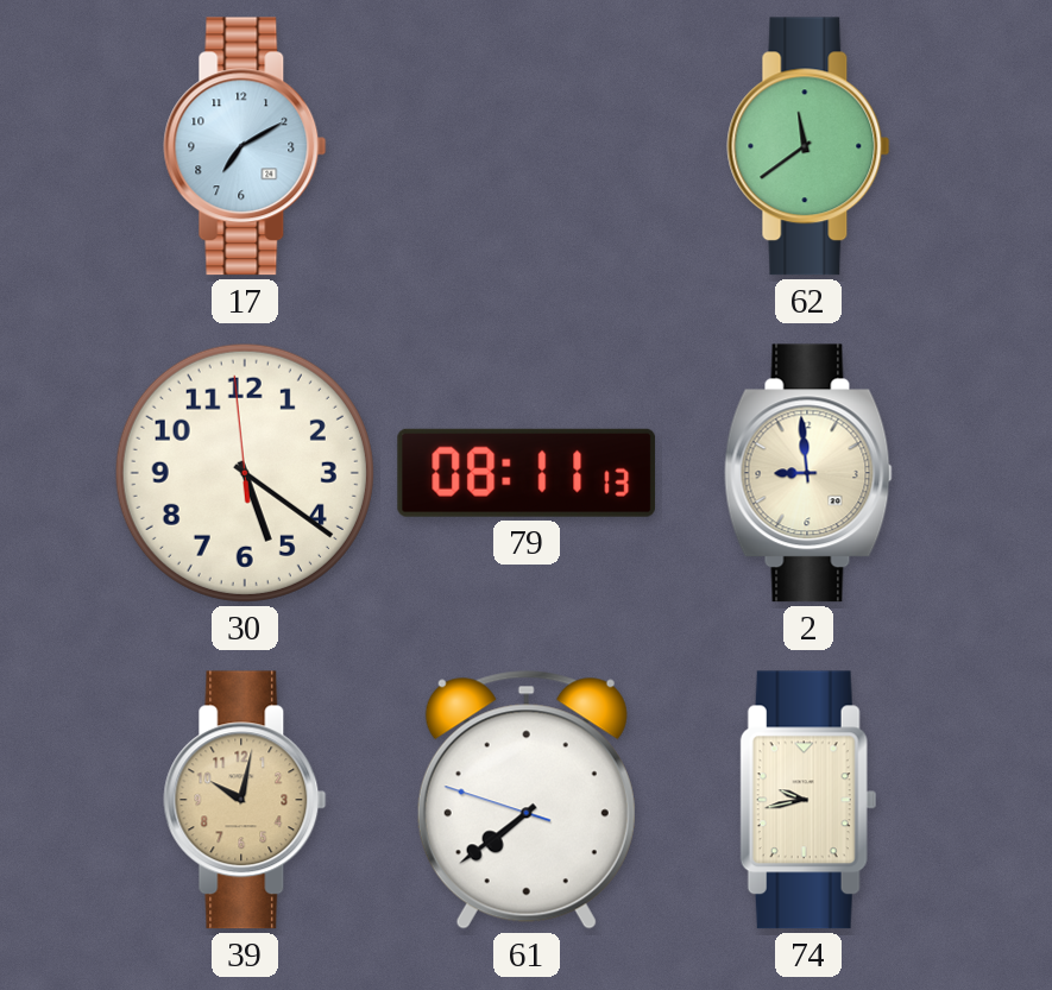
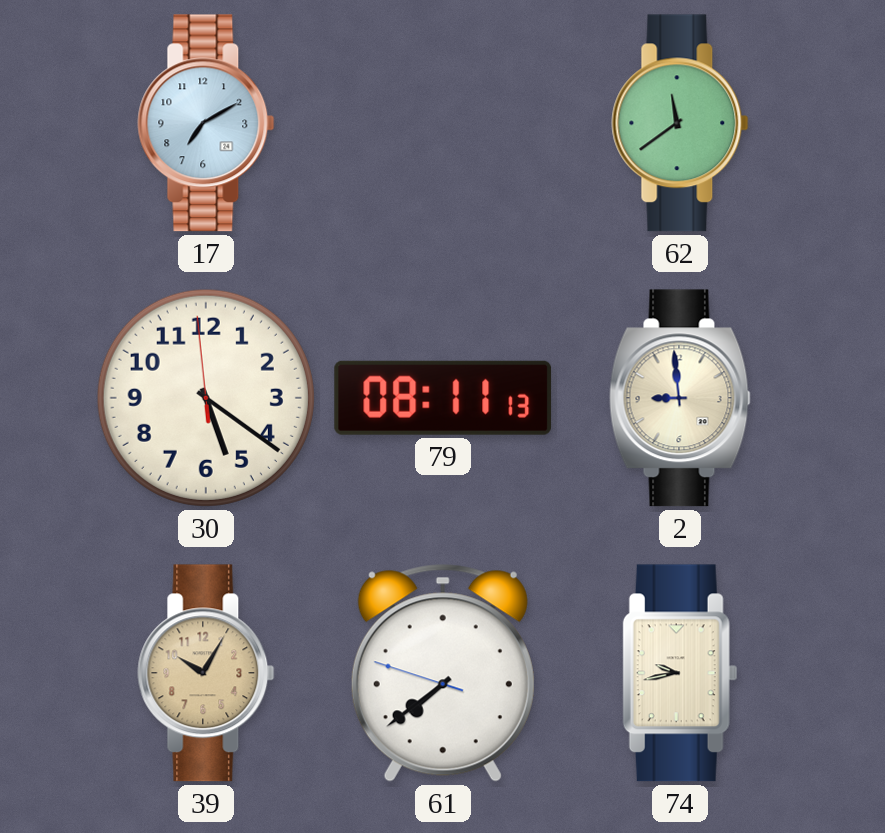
39: 10:02 -> 10:05
